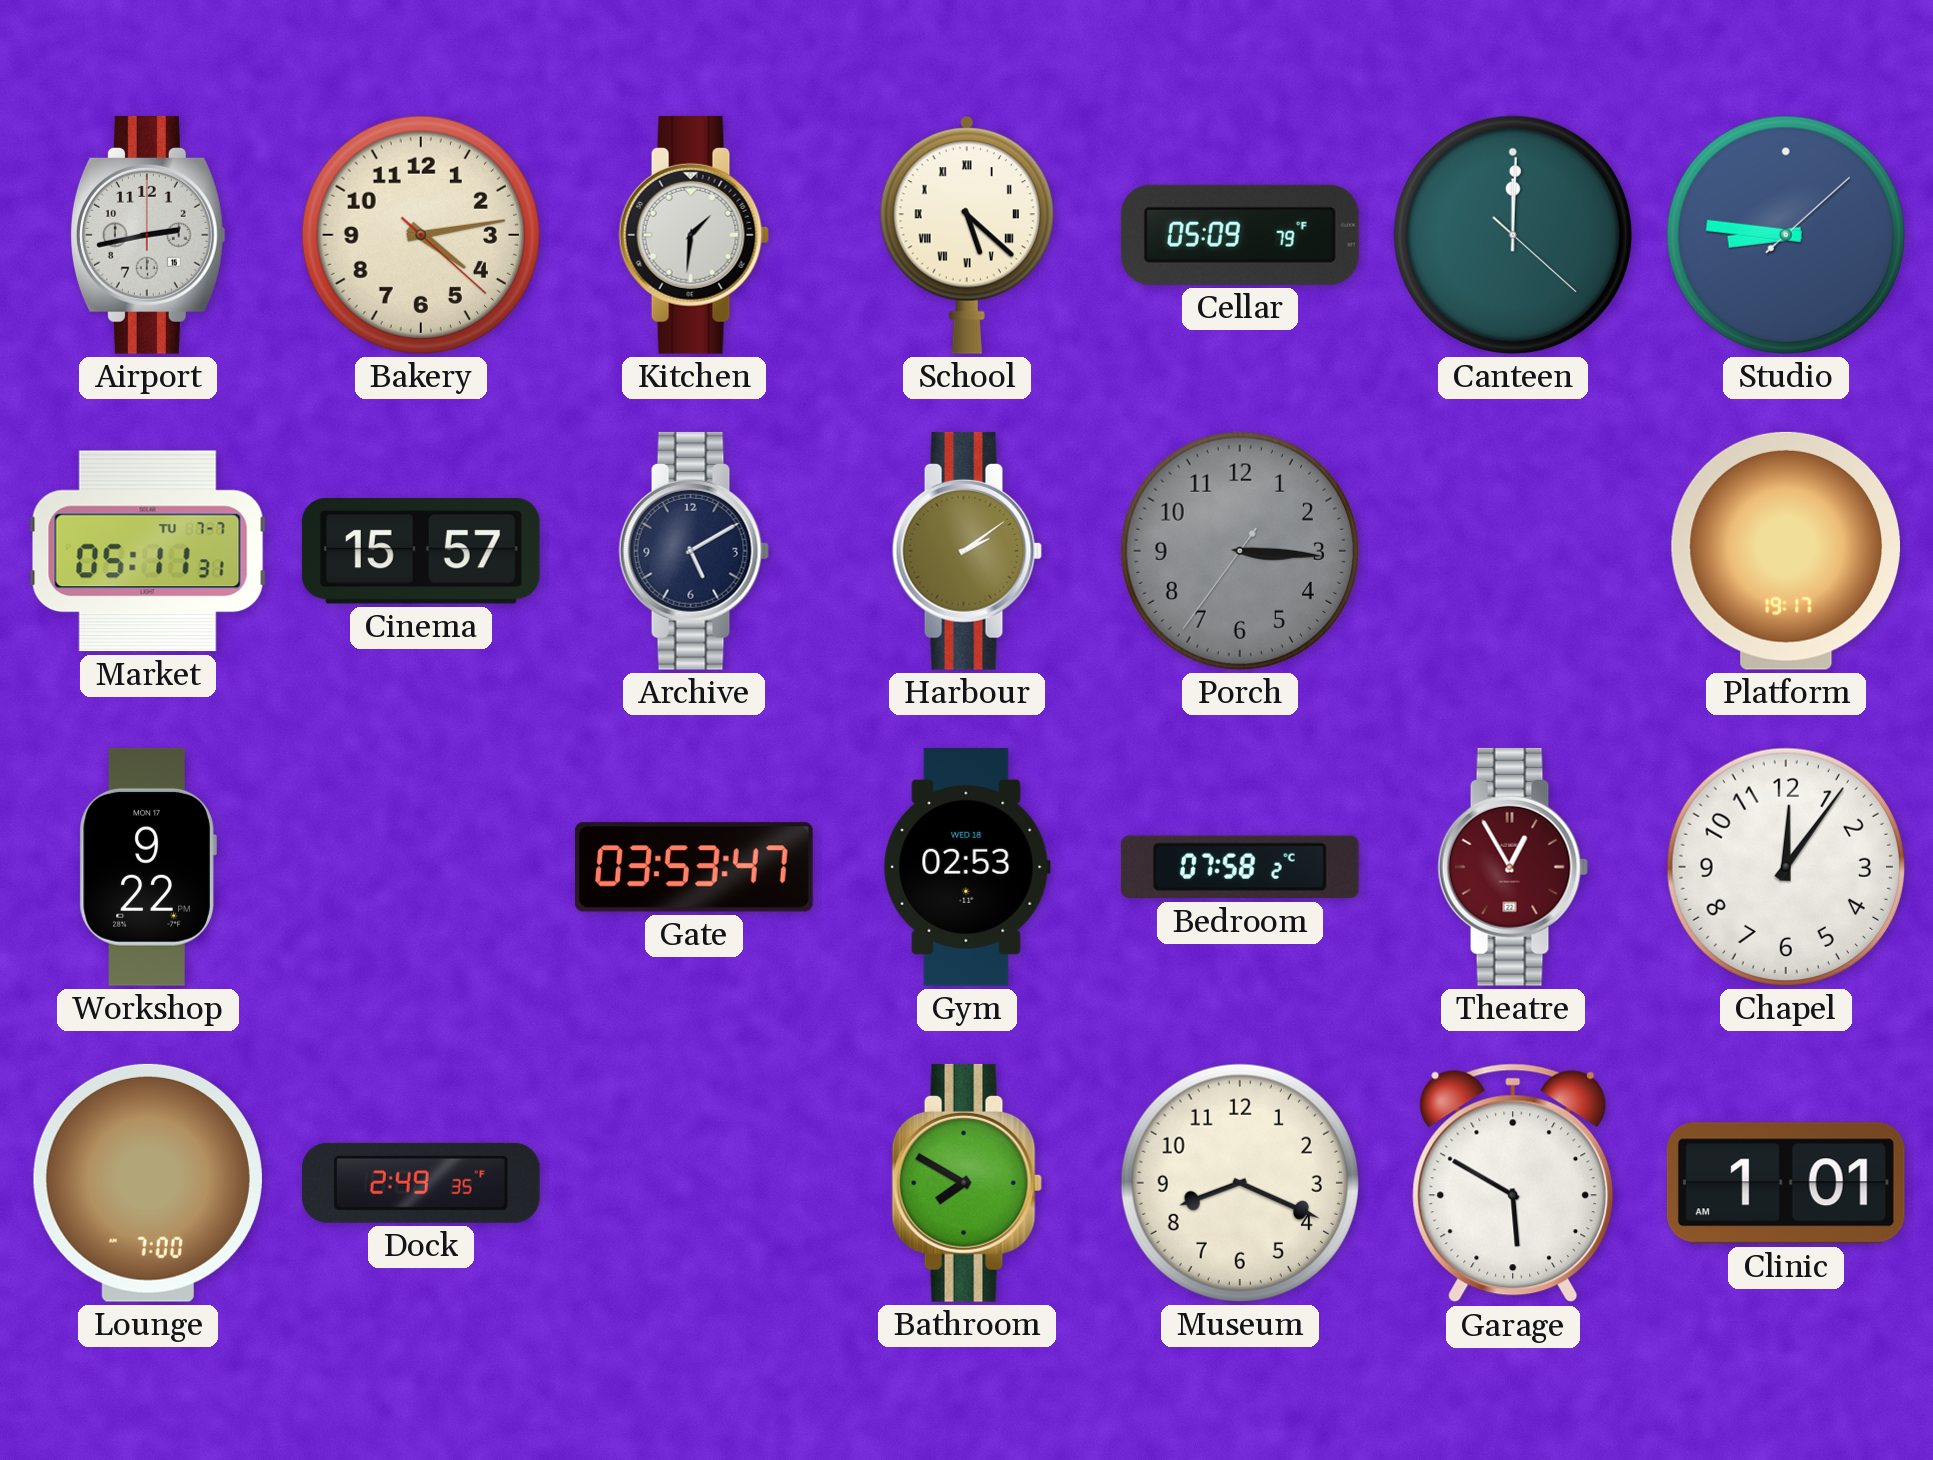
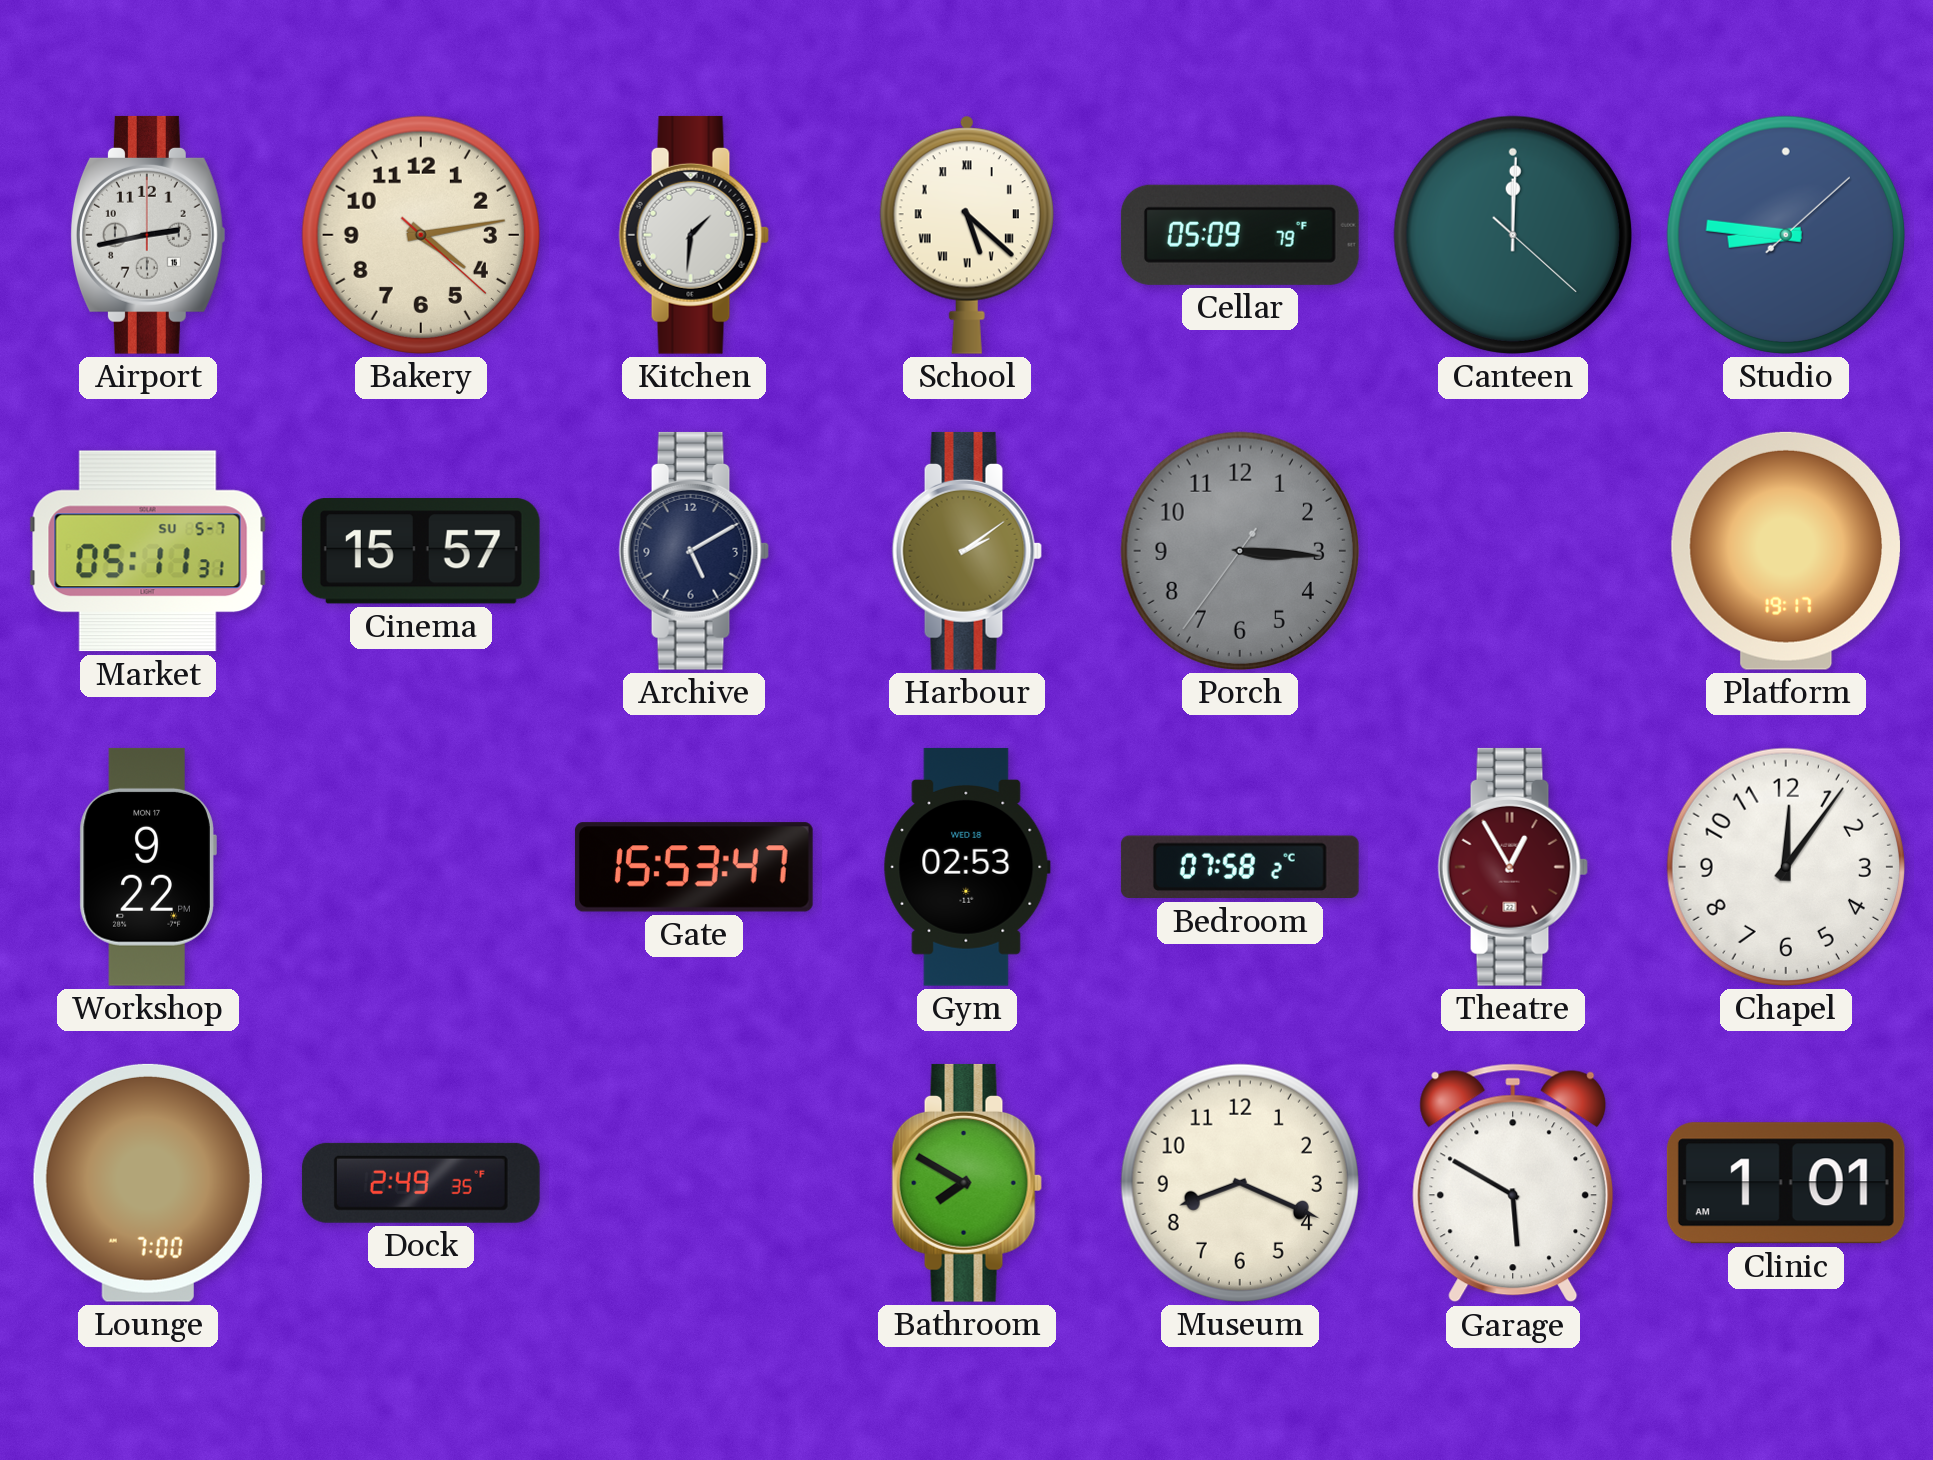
Market date: TU 7-7 -> SU 5-7
Gate: 03:53 -> 15:53
